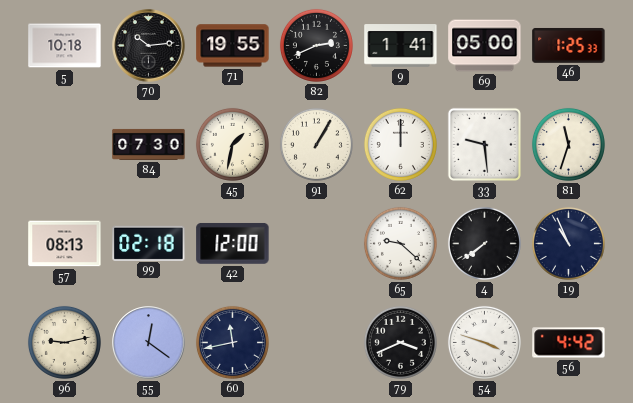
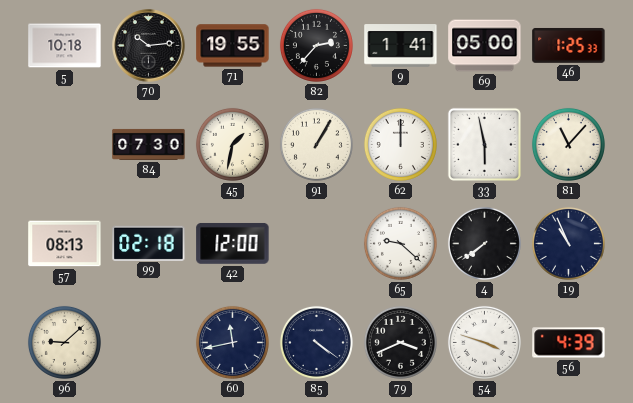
82: 2:41 -> 2:37
33: 9:29 -> 5:58
81: 11:33 -> 11:07
96: 9:13 -> 9:08
55: 12:21 -> none
85: none -> 4:21
56: 4:42 -> 4:39
